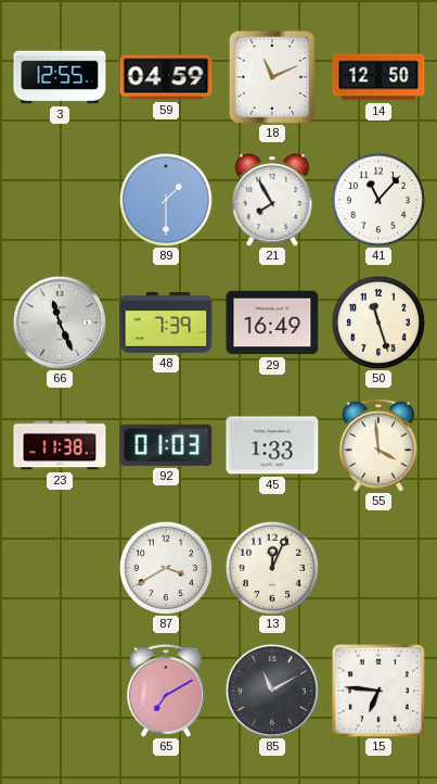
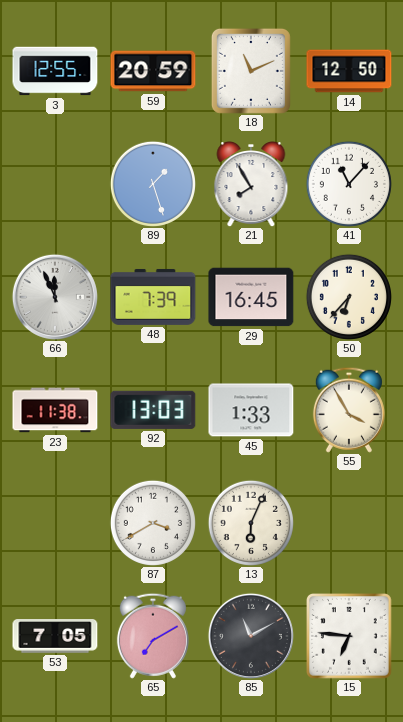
59: 04:59 -> 20:59
89: 1:30 -> 1:27
66: 11:26 -> 11:56
29: 16:49 -> 16:45
50: 11:27 -> 6:37
92: 01:03 -> 13:03
55: 3:59 -> 3:55
13: 12:04 -> 6:04
53: none -> 7:05
